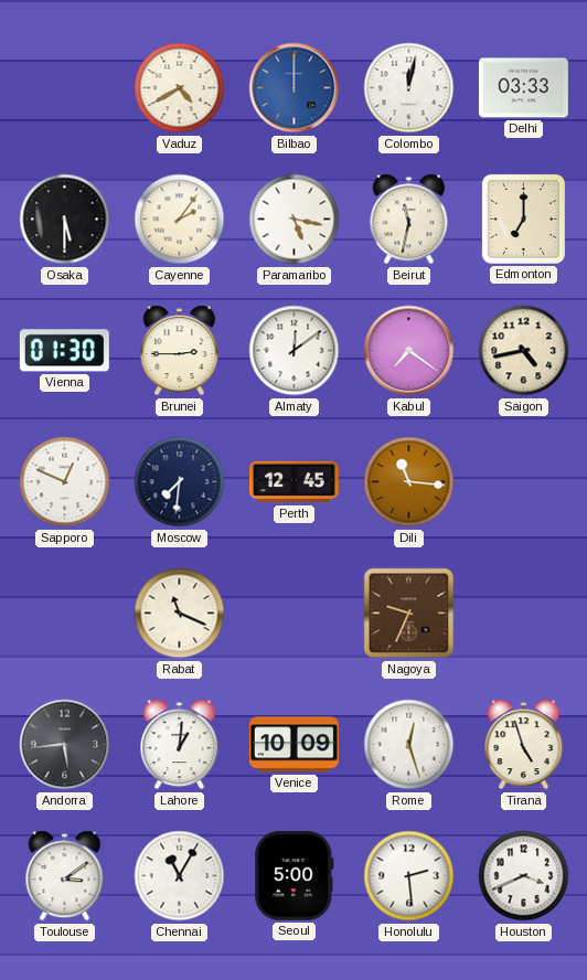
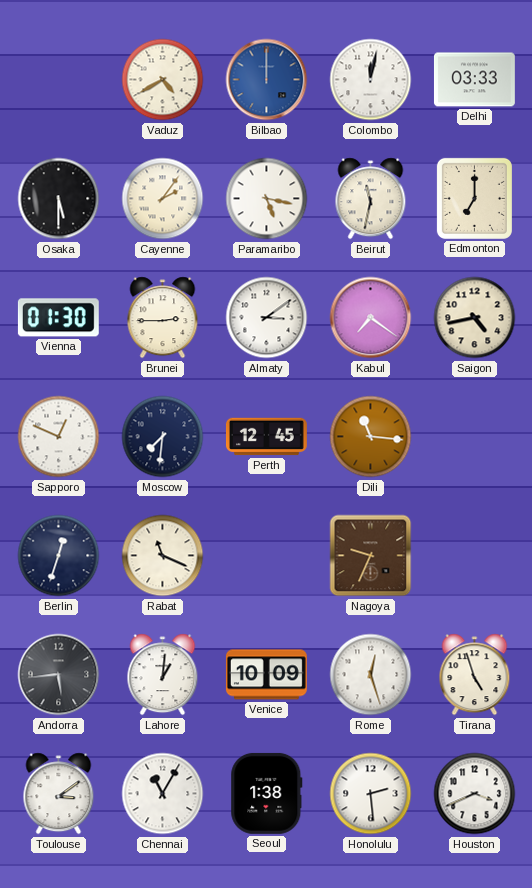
Almaty: 12:09 -> 3:09
Berlin: none -> 12:33
Seoul: 5:00 -> 1:38
